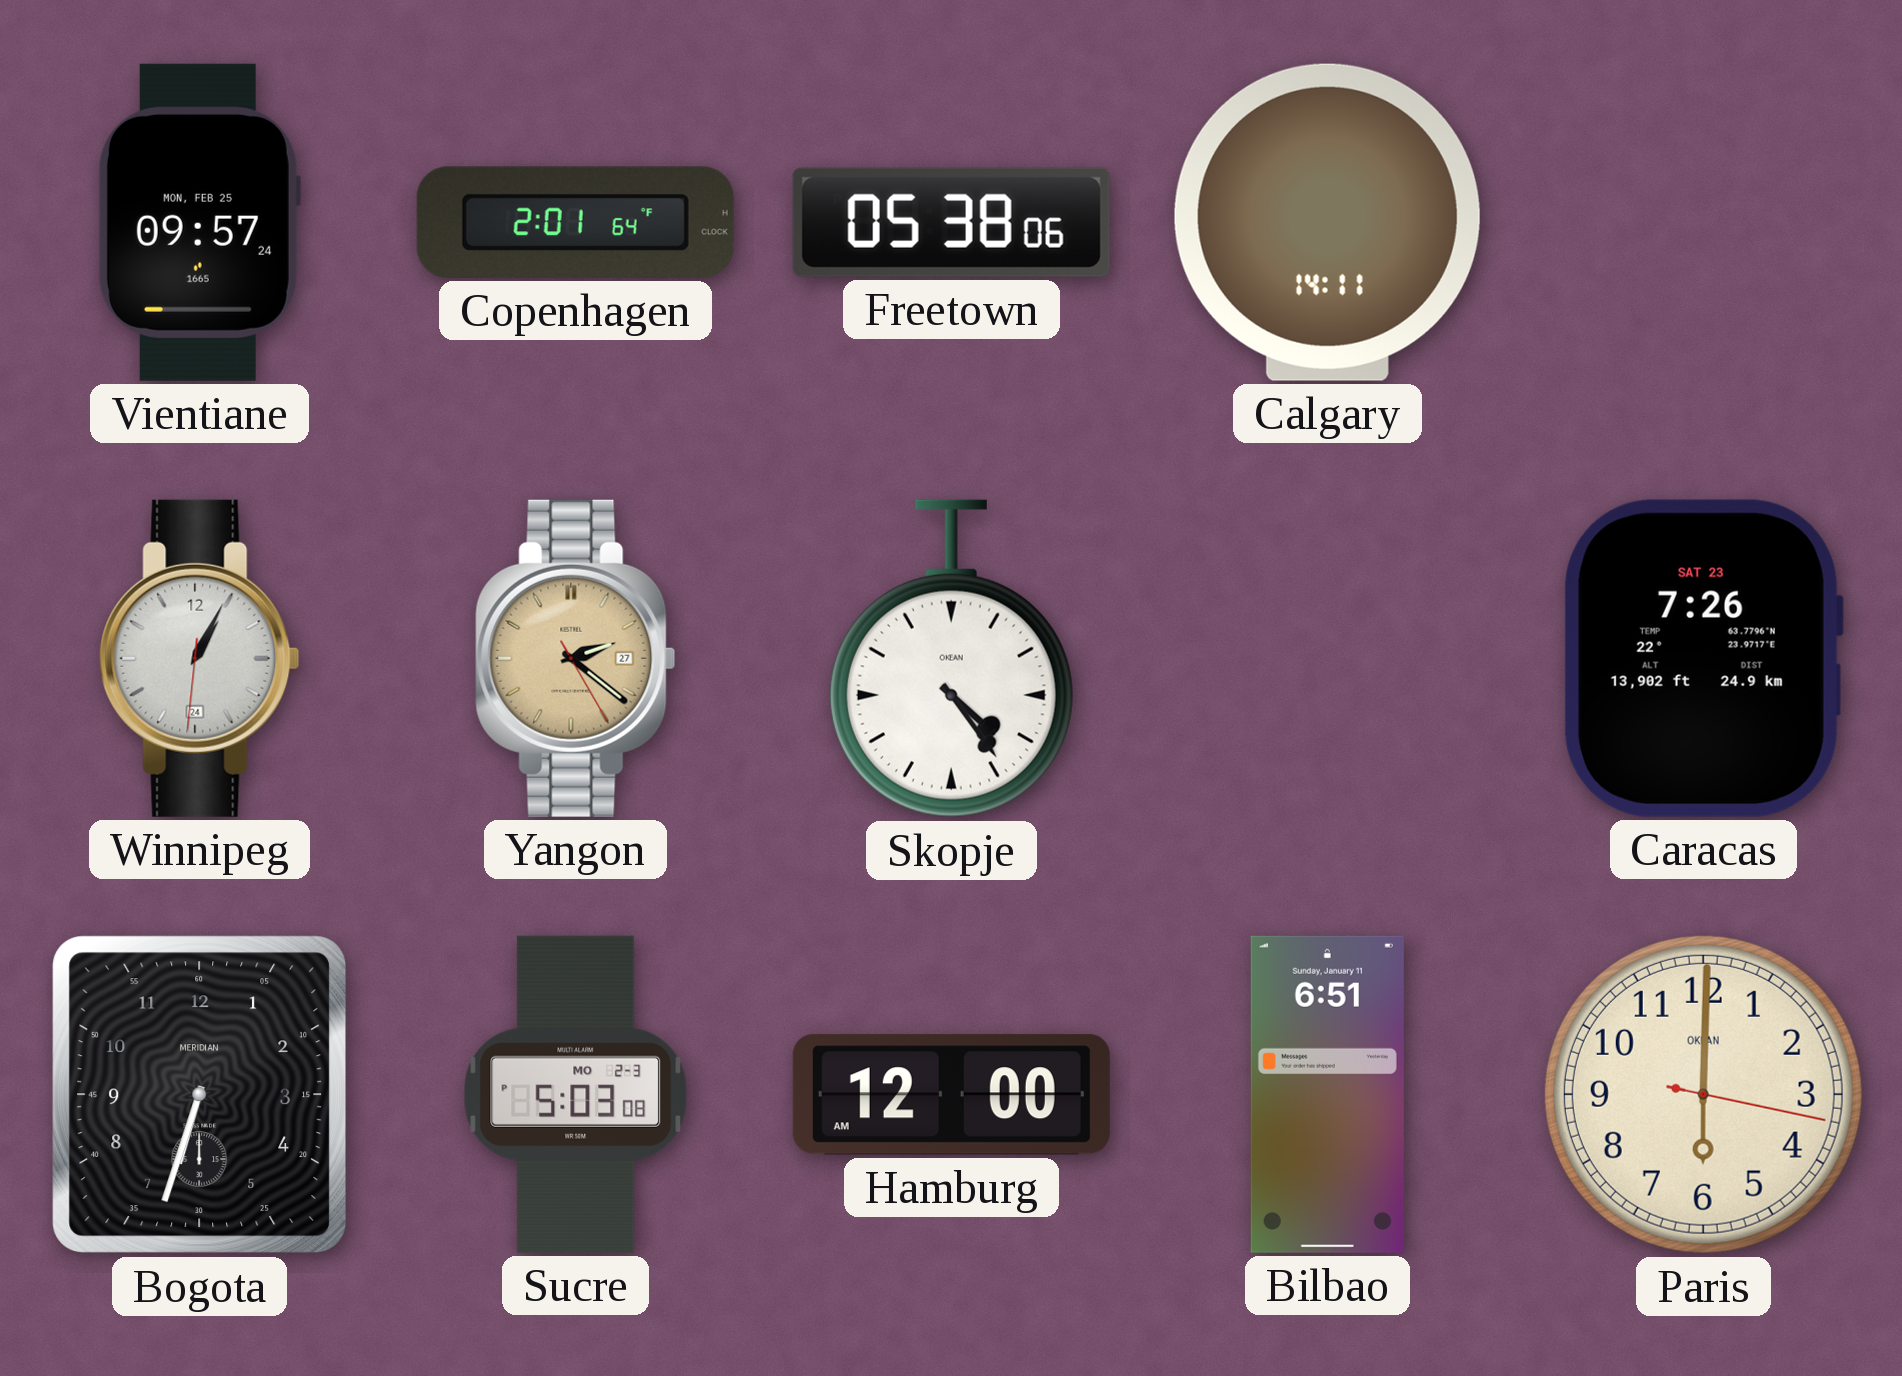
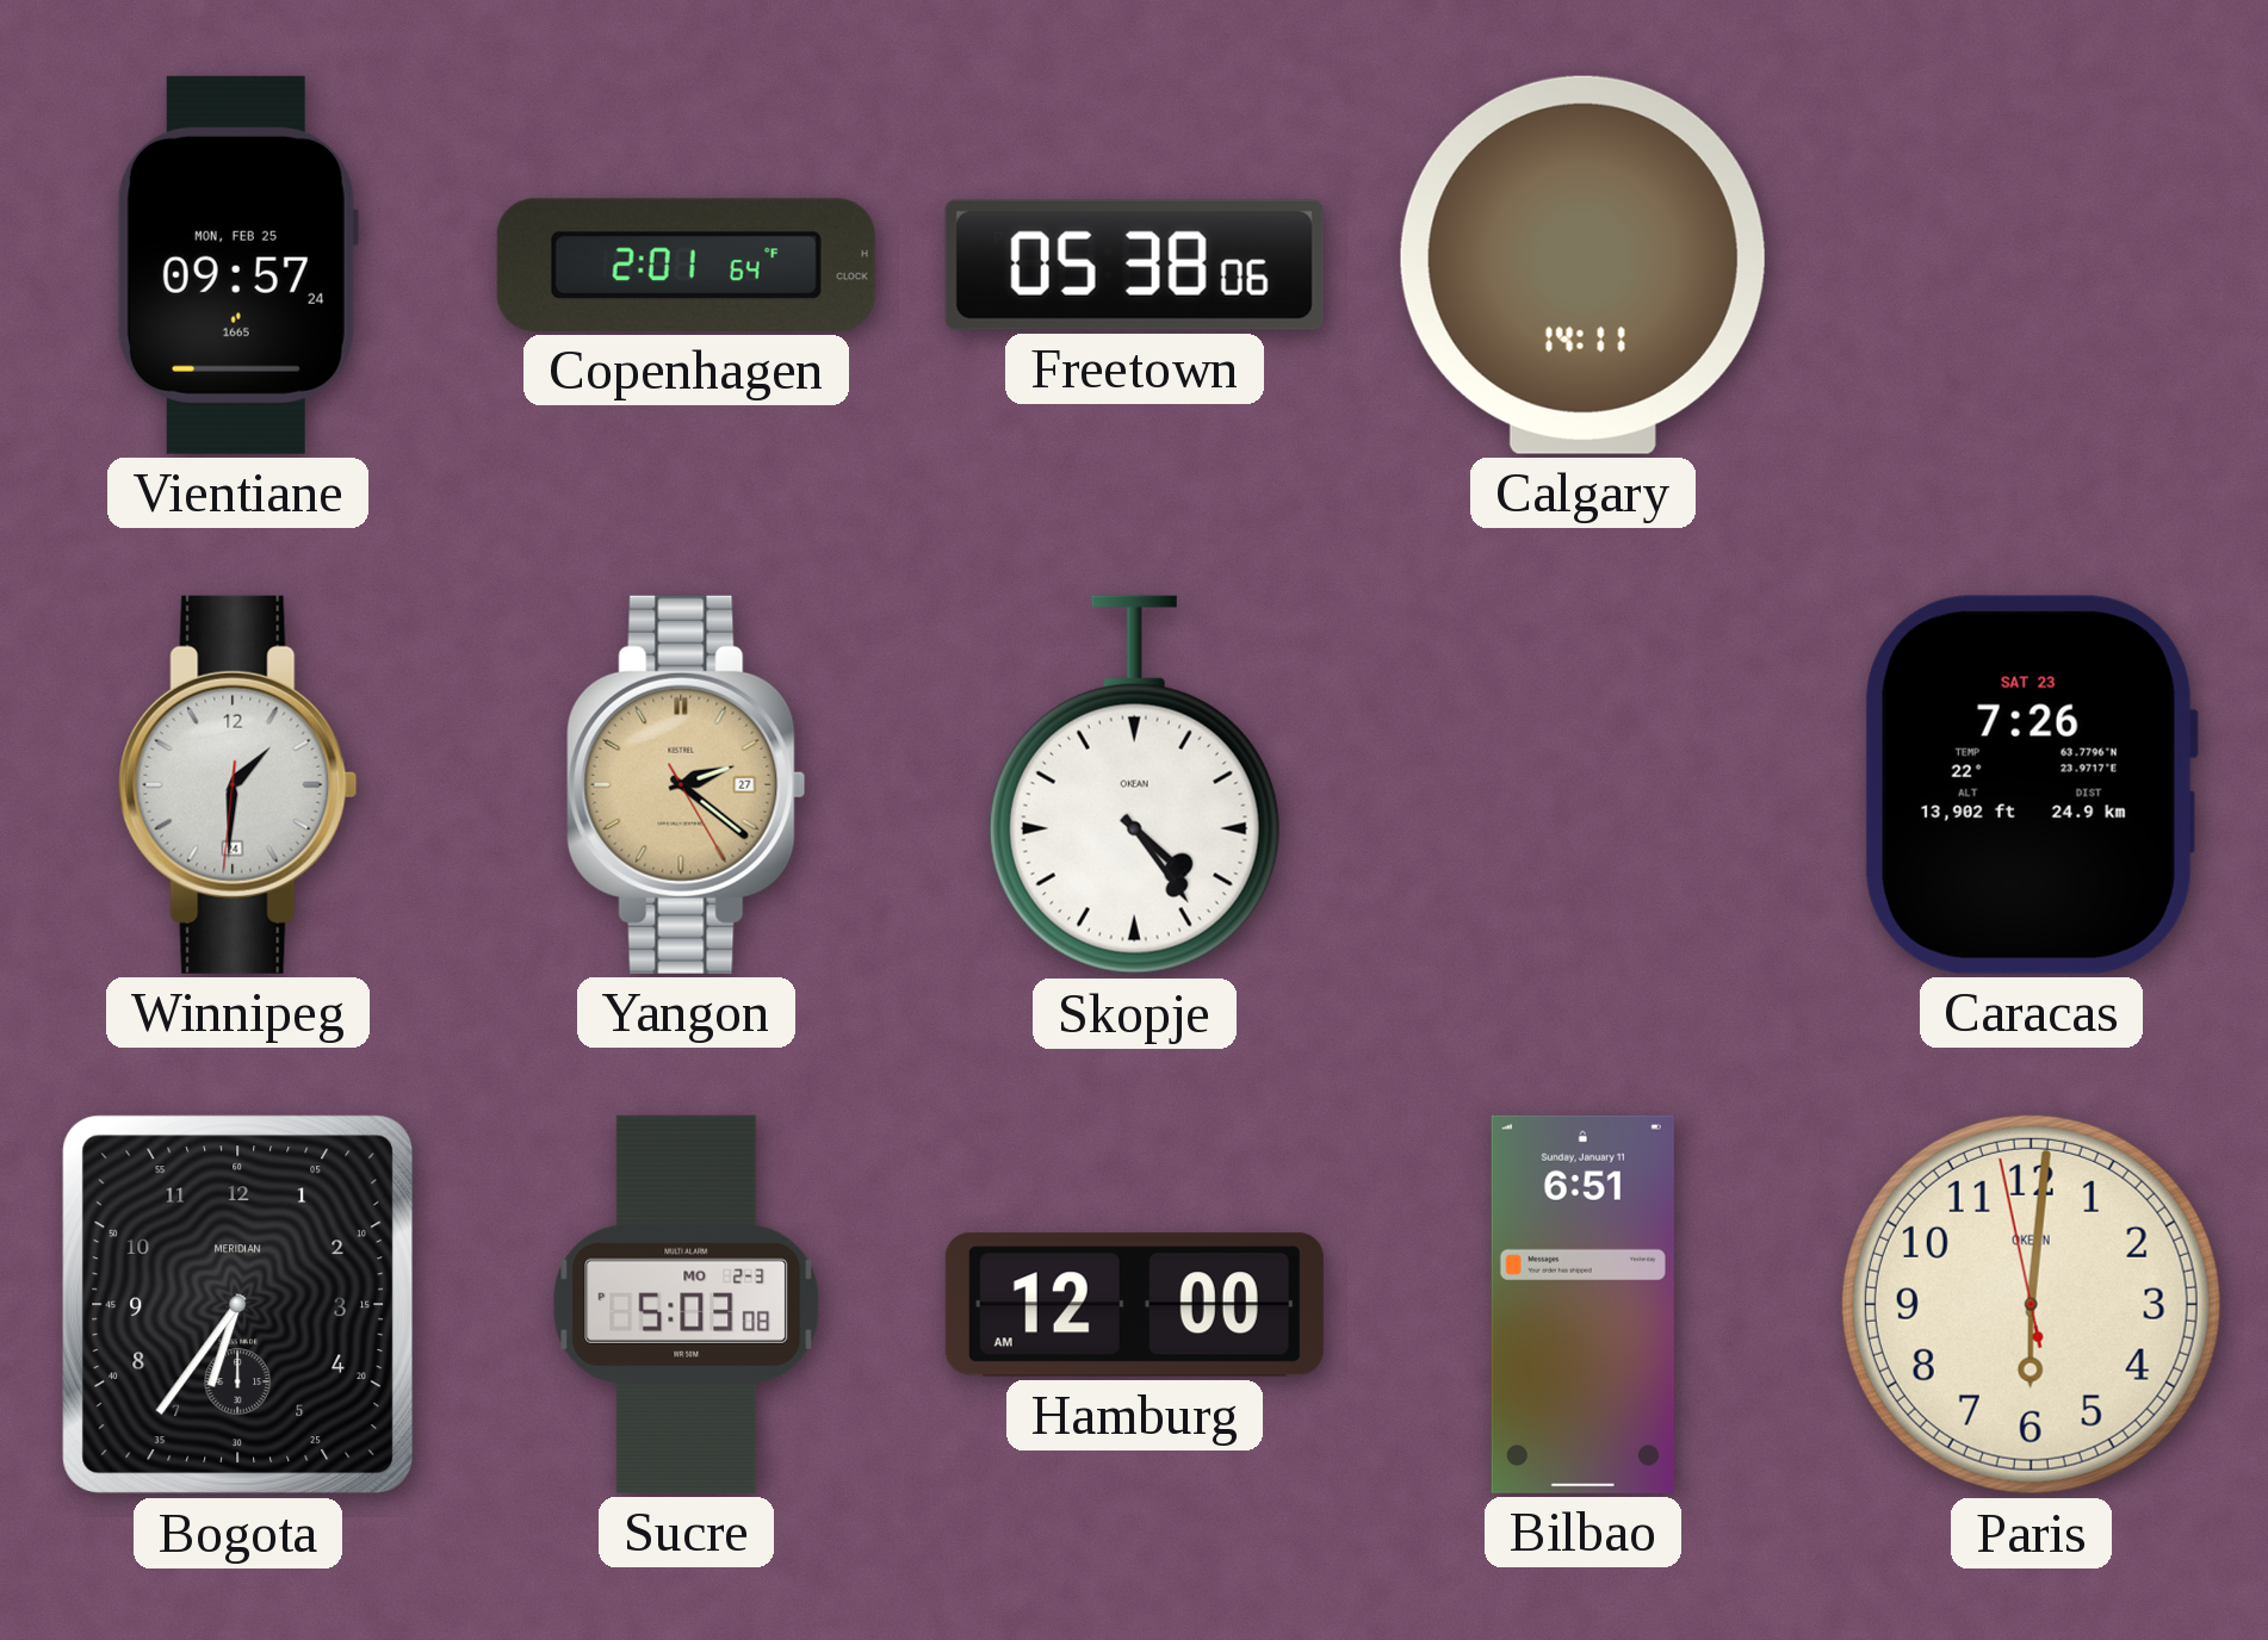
Winnipeg: 1:04 -> 1:30
Bogota: 6:33 -> 6:36
Paris: 6:00:17 -> 6:00:58
